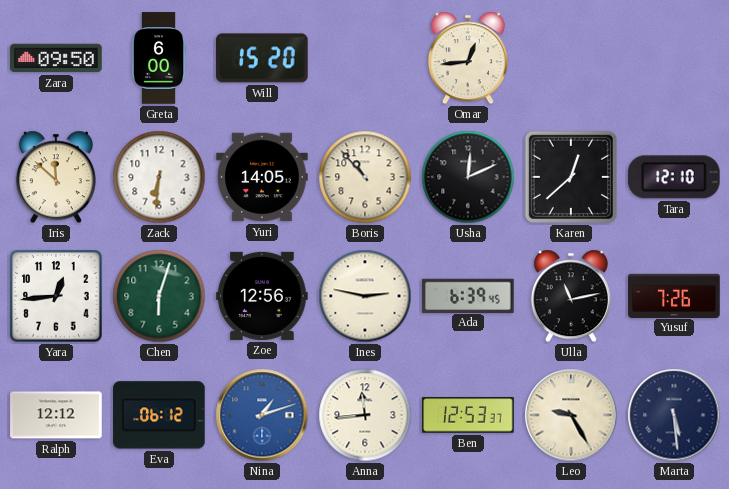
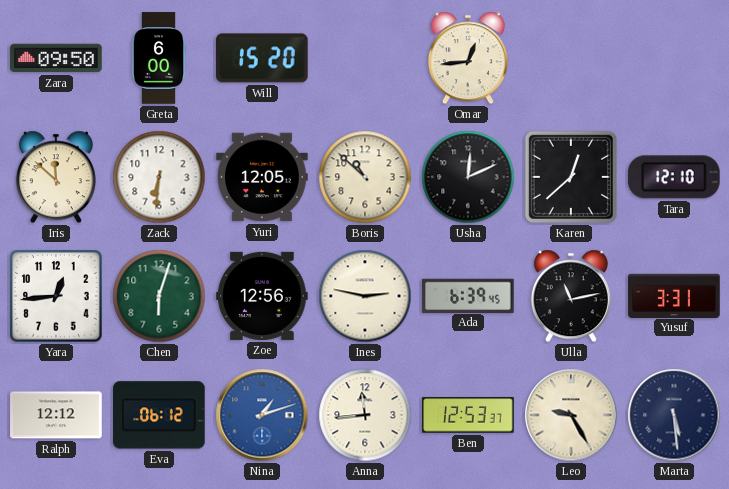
Yuri: 14:05 -> 12:05
Boris: 10:53 -> 10:52
Yusuf: 7:26 -> 3:31
